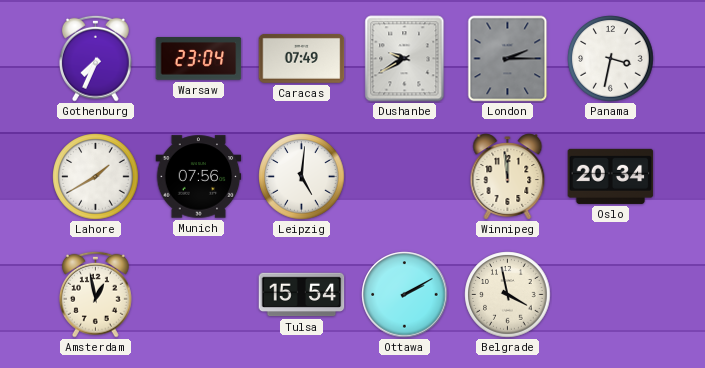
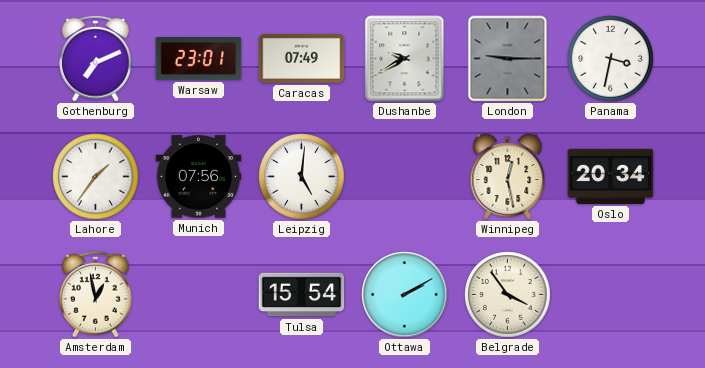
Gothenburg: 7:34 -> 7:11
Warsaw: 23:04 -> 23:01
London: 2:15 -> 9:15
Lahore: 1:40 -> 1:36
Winnipeg: 11:59 -> 12:28
Belgrade: 3:58 -> 3:54
